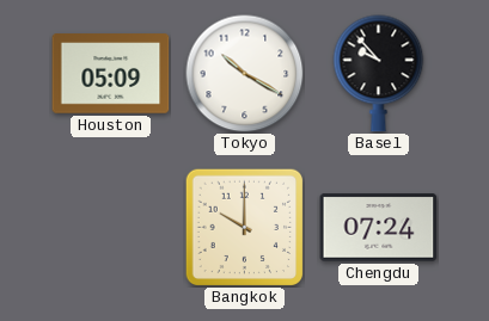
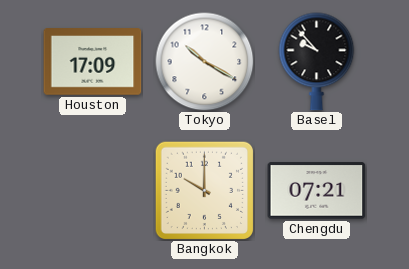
Houston: 05:09 -> 17:09
Chengdu: 07:24 -> 07:21
